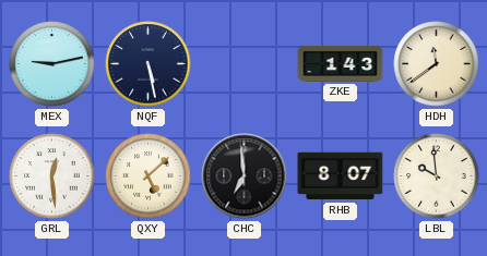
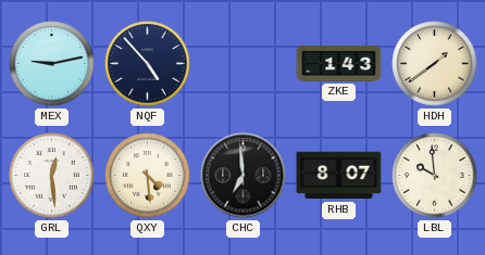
NQF: 5:28 -> 4:53
HDH: 11:39 -> 1:39
QXY: 5:08 -> 4:29
